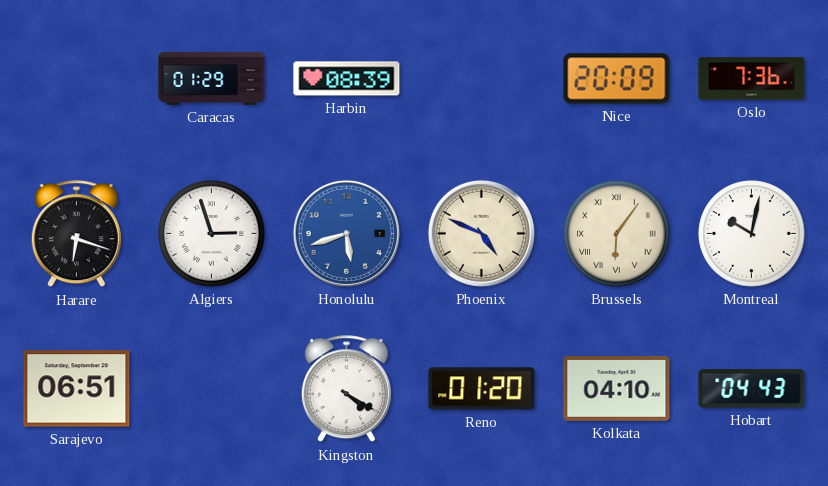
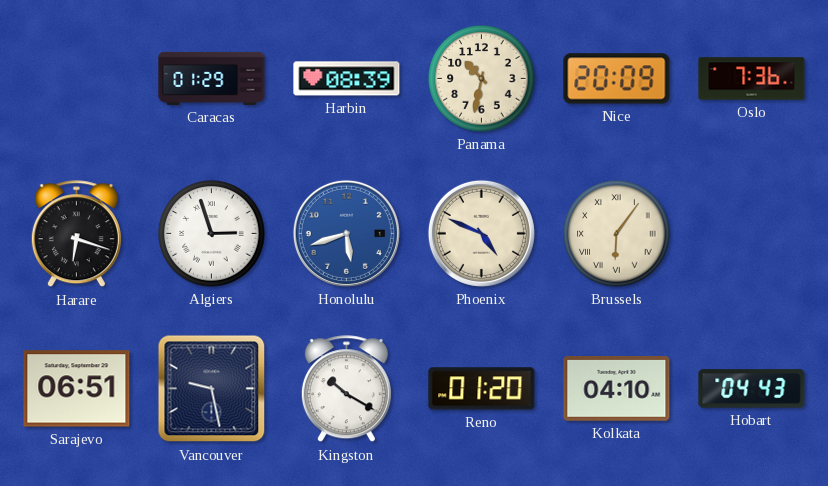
Panama: none -> 10:32
Montreal: 10:02 -> none
Vancouver: none -> 9:28
Kingston: 4:20 -> 10:20
